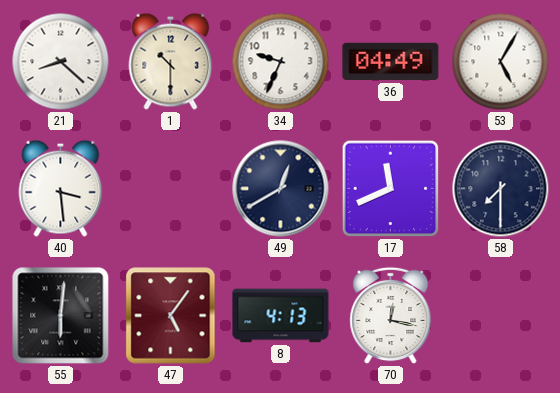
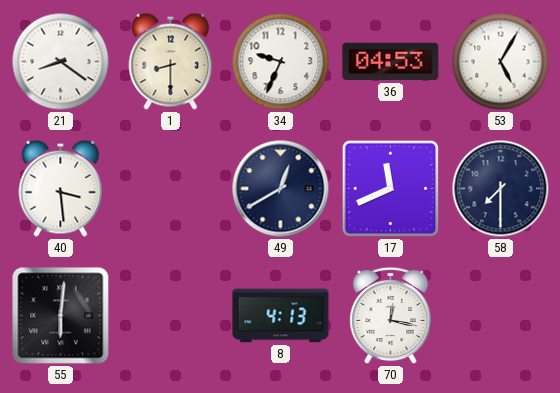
21: 8:22 -> 8:21
1: 10:30 -> 8:30
36: 04:49 -> 04:53
47: 5:06 -> none
